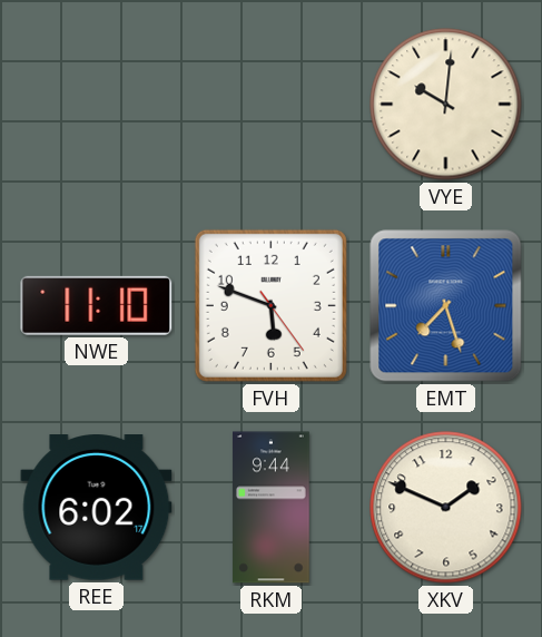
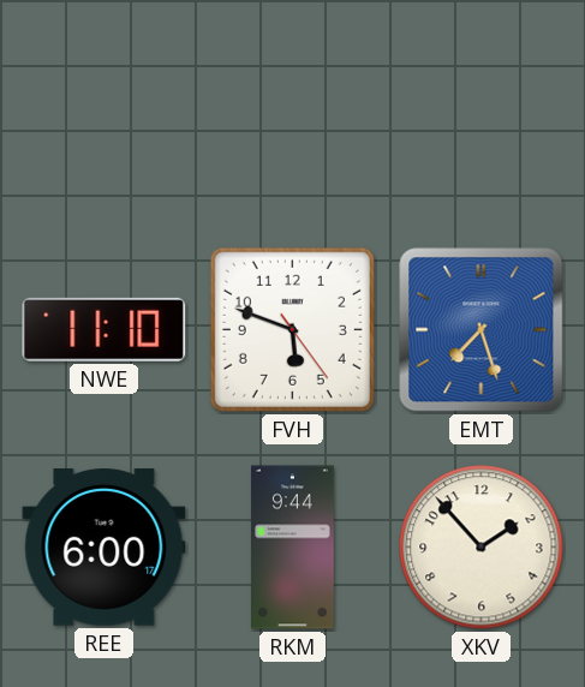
VYE: 10:01 -> none
REE: 6:02 -> 6:00
XKV: 1:49 -> 1:53
